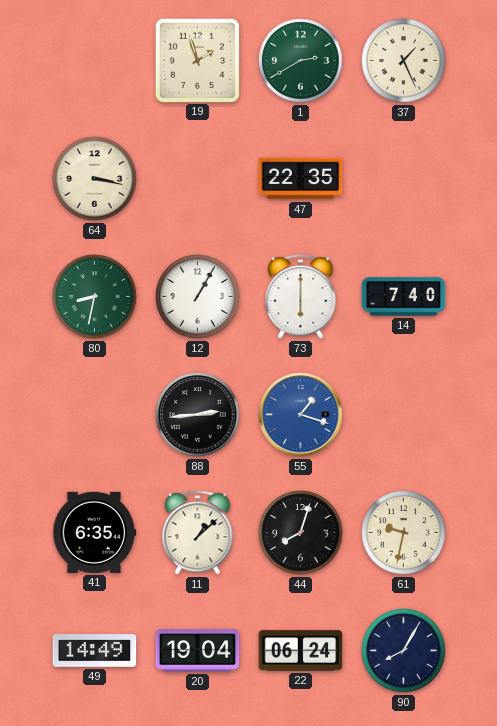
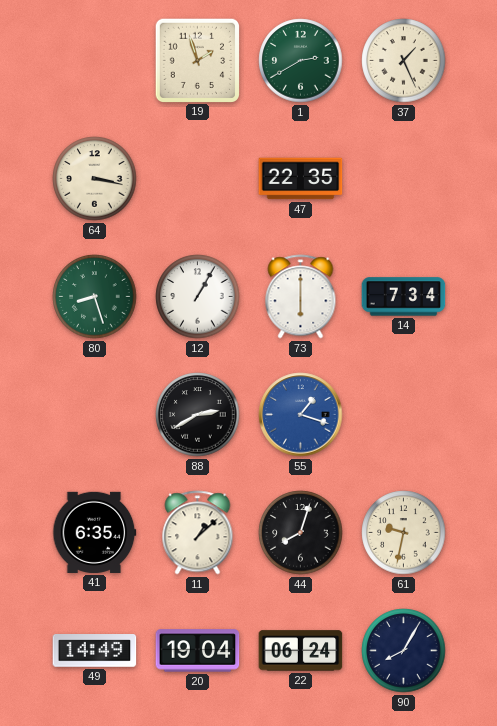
80: 8:32 -> 8:27
14: 7:40 -> 7:34
88: 2:44 -> 2:40
